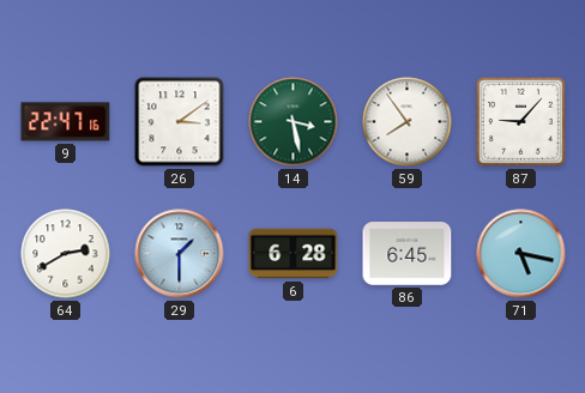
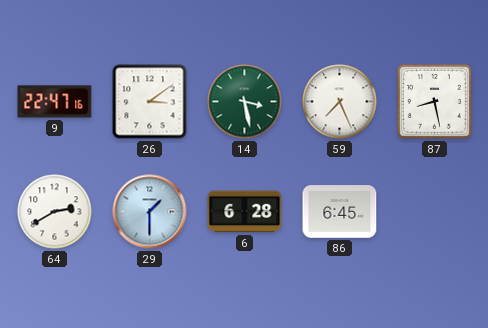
59: 7:54 -> 7:26
87: 9:07 -> 8:28
71: 5:17 -> none
